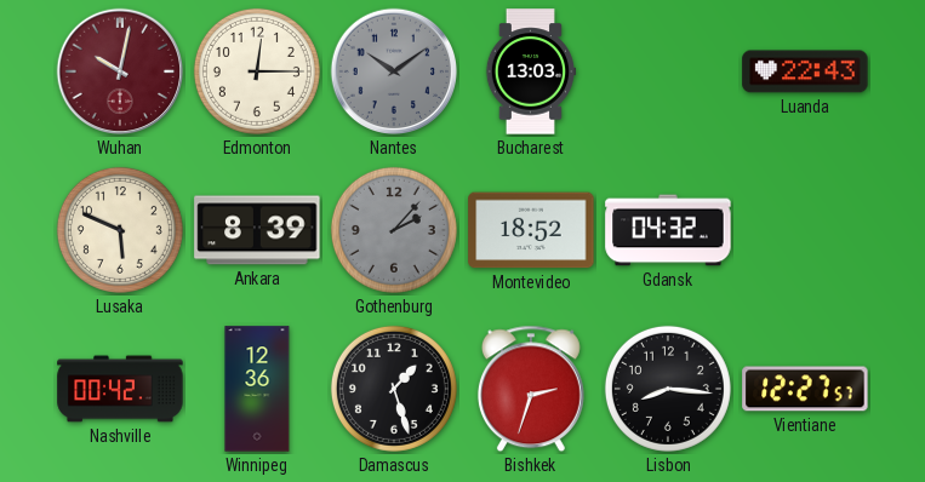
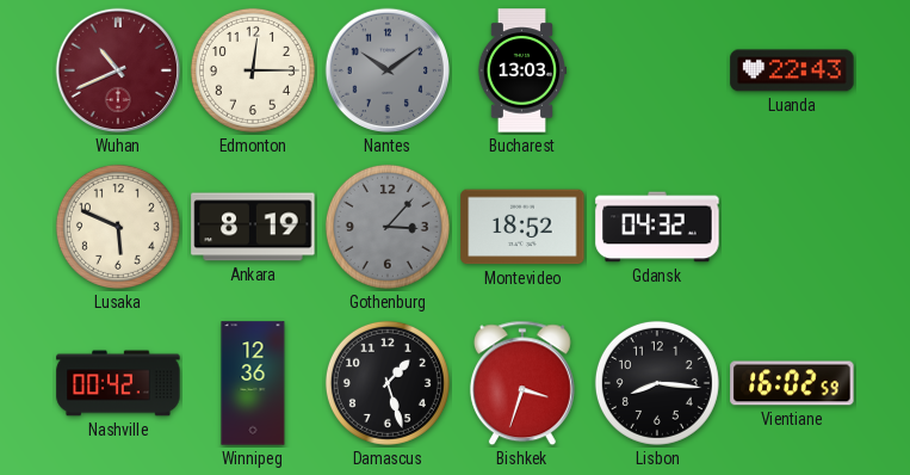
Wuhan: 10:02 -> 10:41
Ankara: 8:39 -> 8:19
Gothenburg: 2:07 -> 3:07
Bishkek: 2:33 -> 3:33
Vientiane: 12:27 -> 16:02
